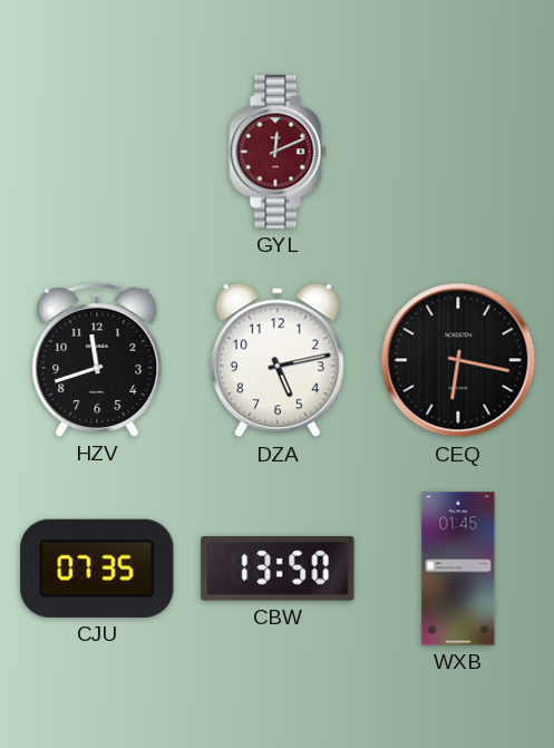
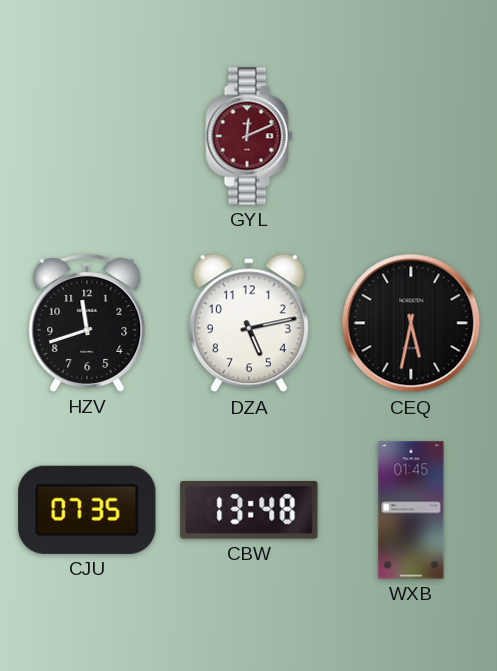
CEQ: 6:17 -> 5:32
CBW: 13:50 -> 13:48
